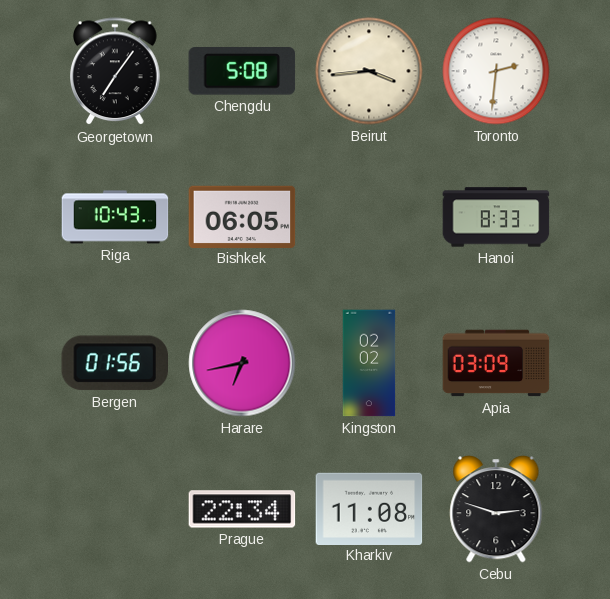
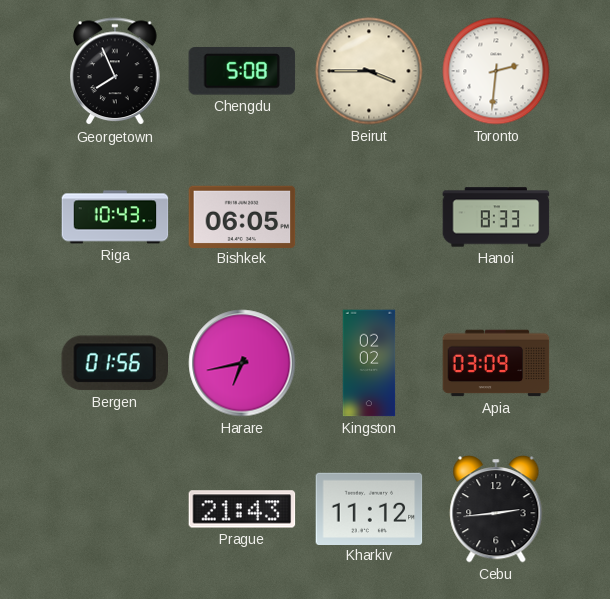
Georgetown: 7:06 -> 7:56
Beirut: 3:44 -> 3:45
Prague: 22:34 -> 21:43
Kharkiv: 11:08 -> 11:12
Cebu: 2:48 -> 2:44
